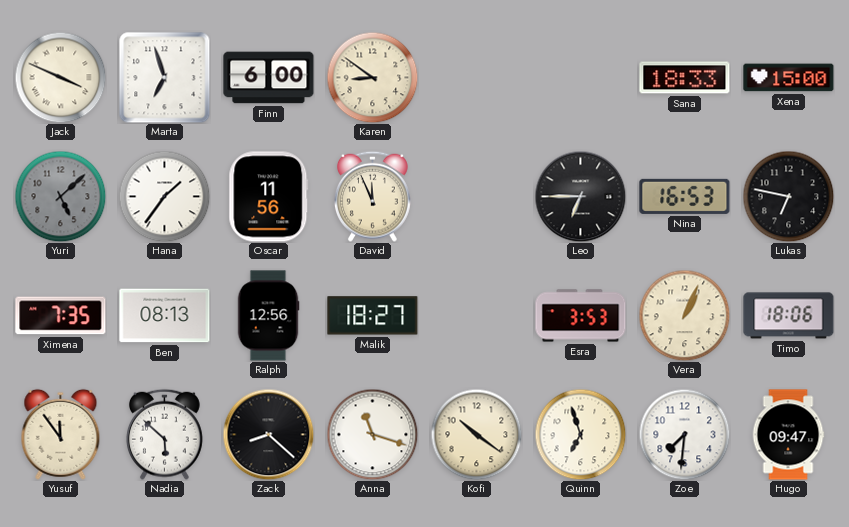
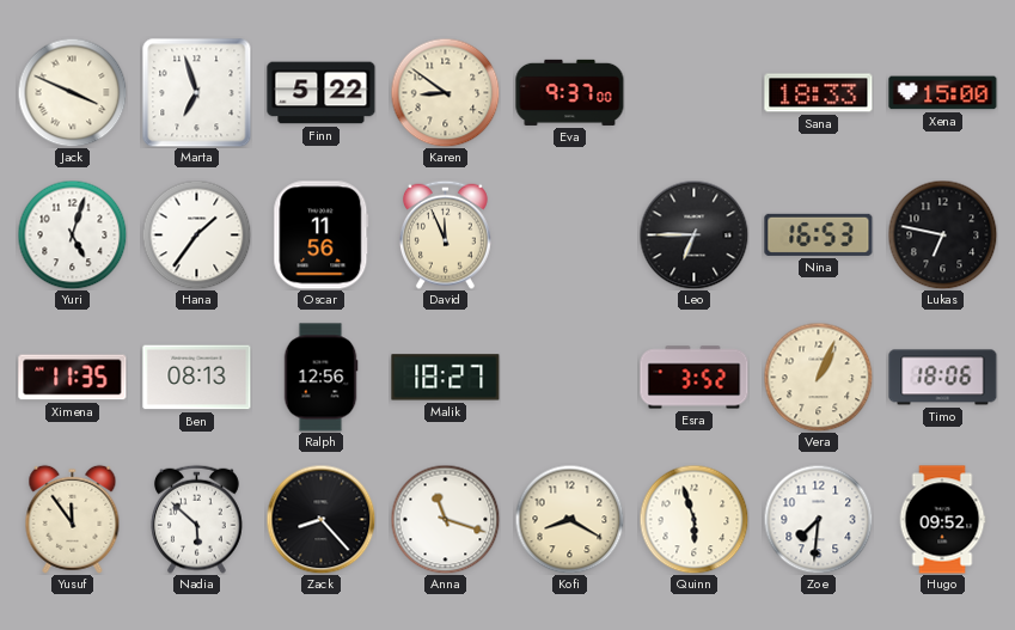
Finn: 6:00 -> 5:22
Eva: none -> 9:37
Yuri: 5:08 -> 5:03
Yuri dial: grey -> white
Ximena: 7:35 -> 11:35
Esra: 3:53 -> 3:52
Zack: 8:22 -> 8:23
Kofi: 10:21 -> 8:20
Quinn: 6:57 -> 5:57
Hugo: 09:47 -> 09:52
